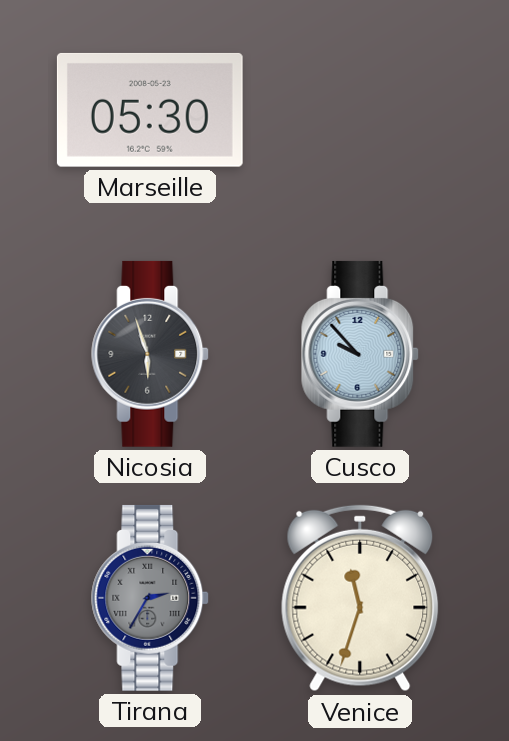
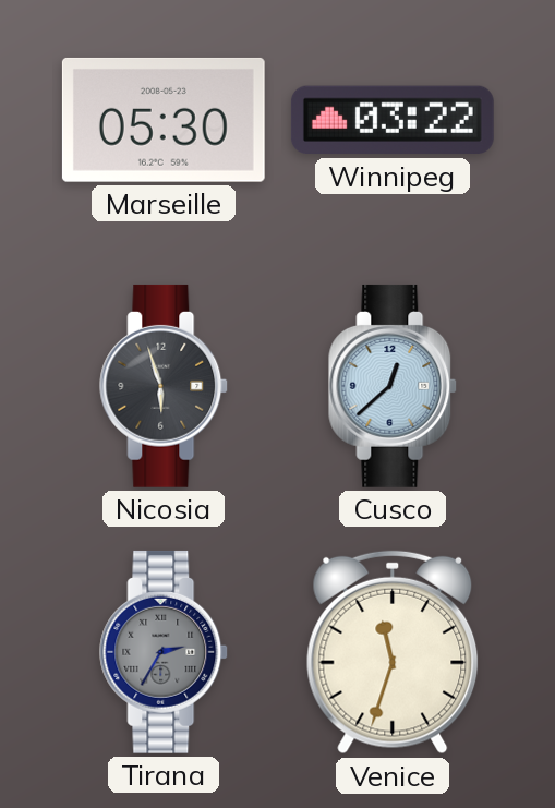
Winnipeg: none -> 03:22
Cusco: 9:53 -> 12:38
